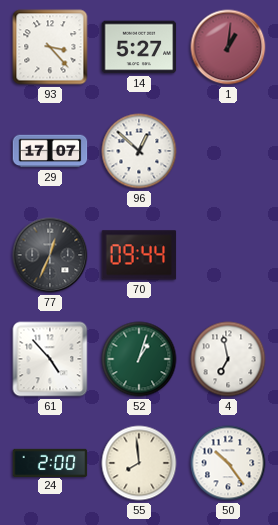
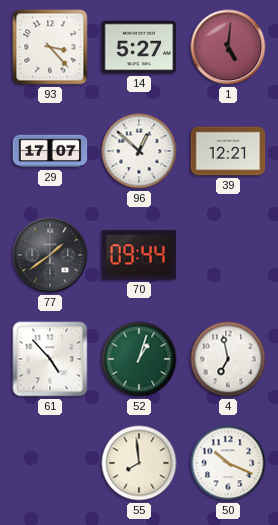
1: 1:01 -> 5:01
39: none -> 12:21
77: 12:34 -> 1:39
24: 2:00 -> none
50: 10:24 -> 10:19
